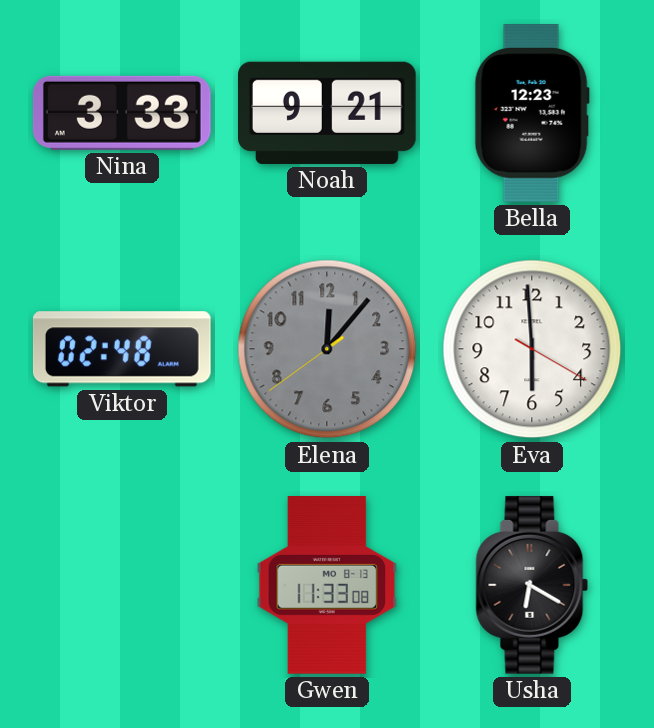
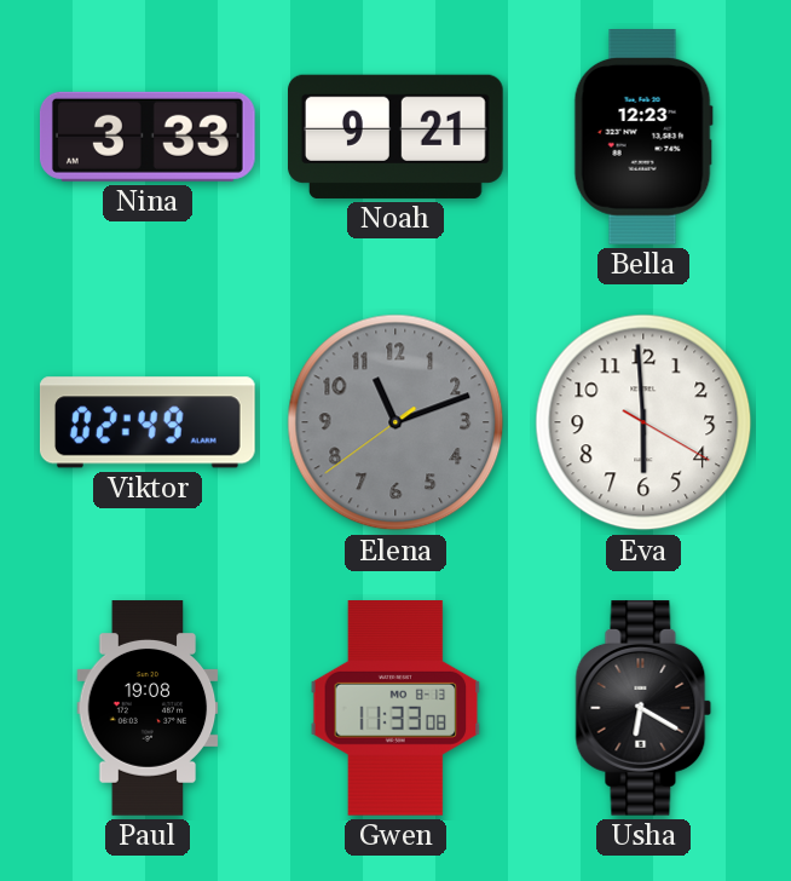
Viktor: 02:48 -> 02:49
Elena: 12:06 -> 11:11
Paul: none -> 19:08
